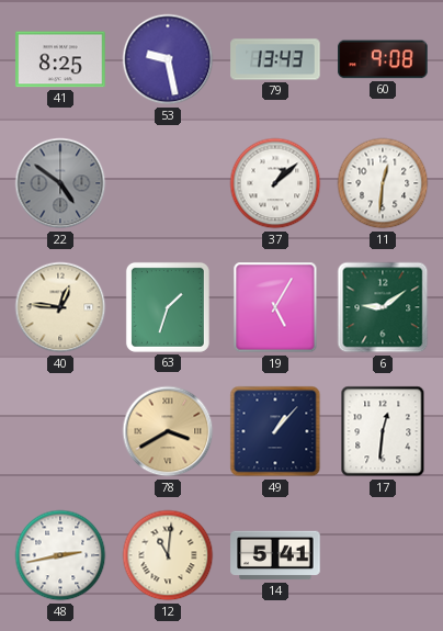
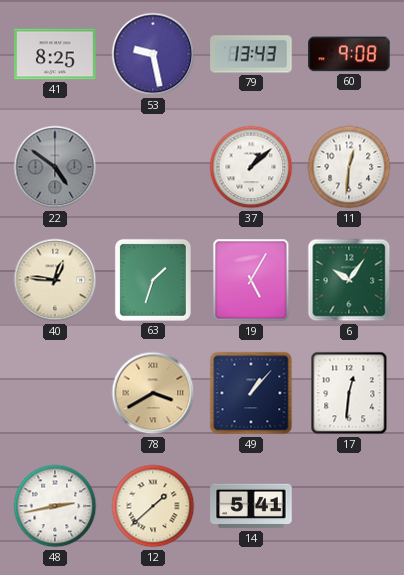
6: 9:09 -> 10:06
12: 11:01 -> 1:38
